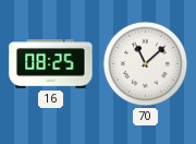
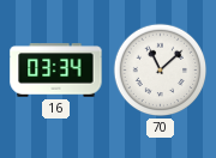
16: 08:25 -> 03:34
